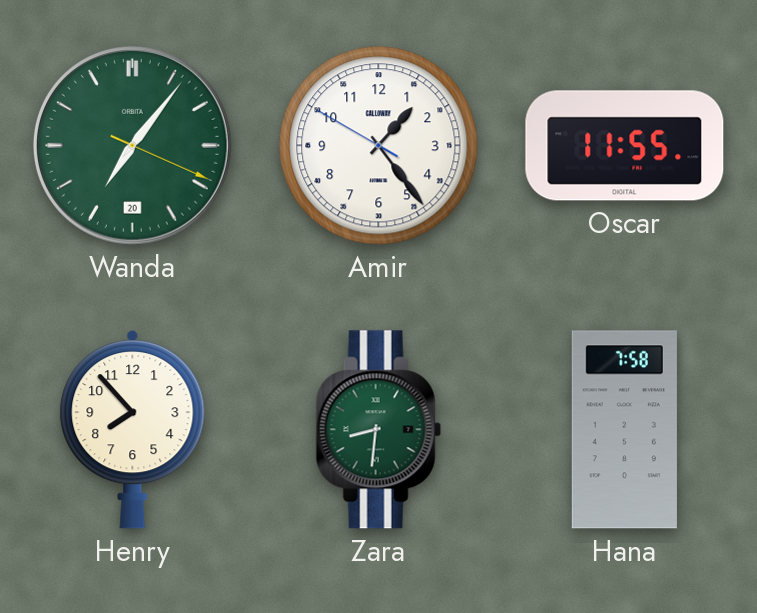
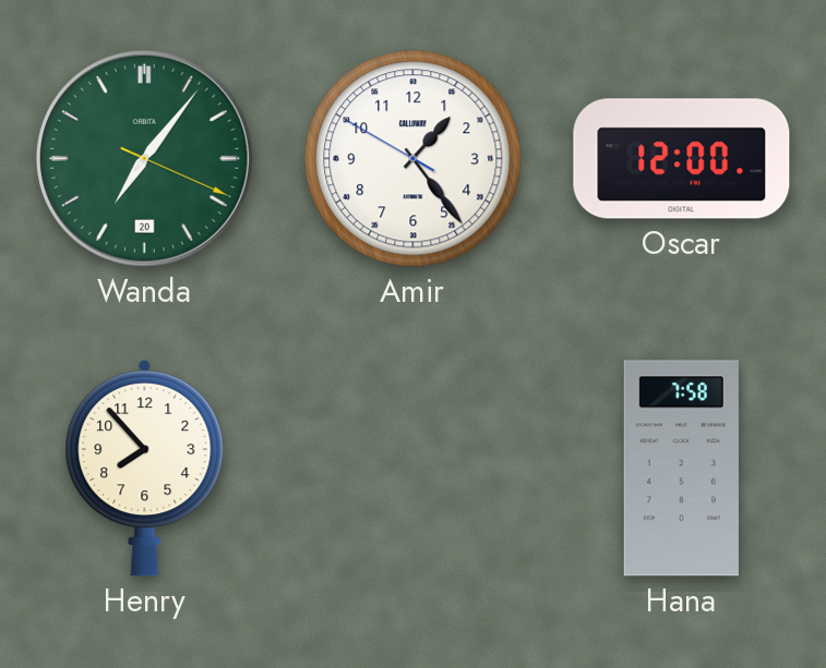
Oscar: 11:55 -> 12:00
Zara: 8:31 -> none
